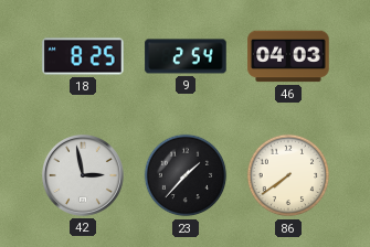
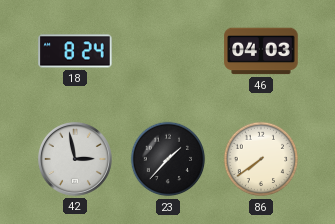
18: 8:25 -> 8:24
9: 2:54 -> none
